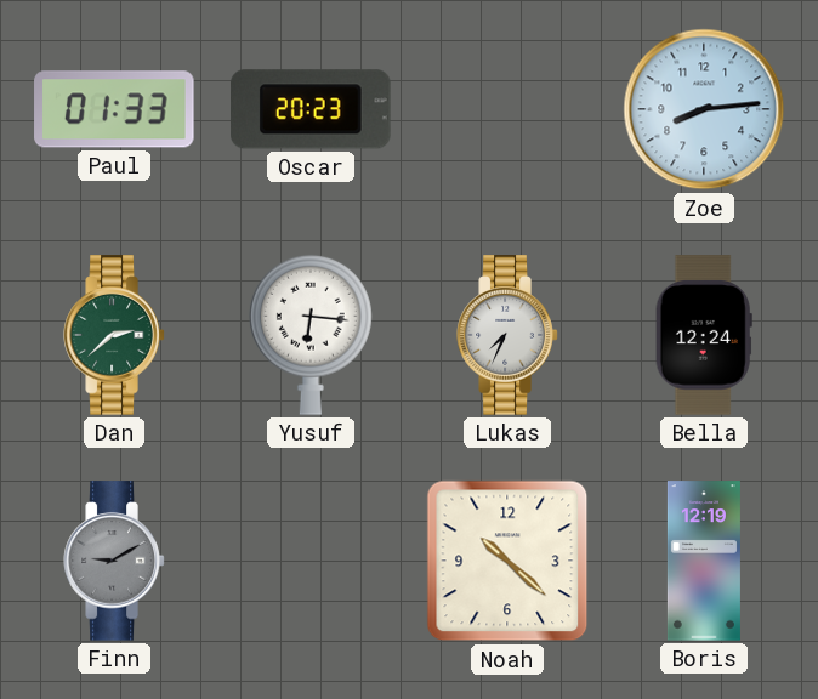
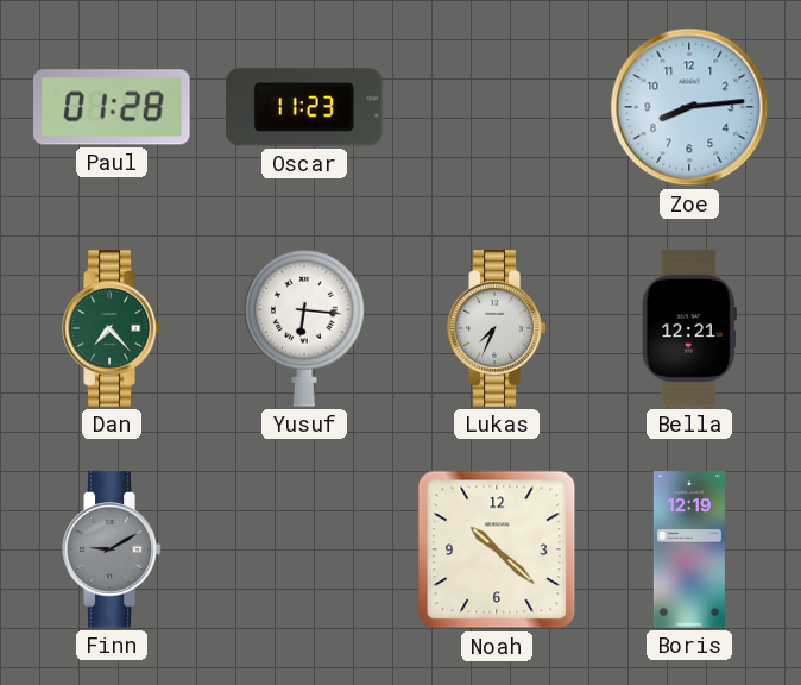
Paul: 01:33 -> 01:28
Oscar: 20:23 -> 11:23
Dan: 2:38 -> 7:23
Bella: 12:24 -> 12:21
